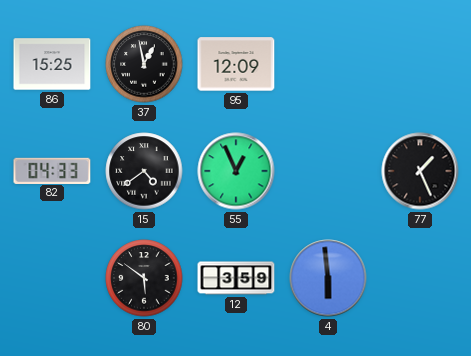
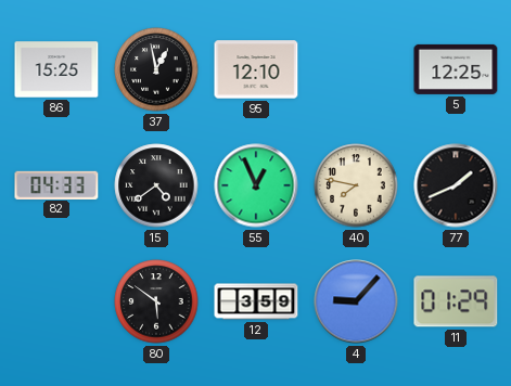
95: 12:09 -> 12:10
5: none -> 12:25
40: none -> 7:47
77: 1:26 -> 1:41
4: 5:59 -> 9:07
11: none -> 01:29
